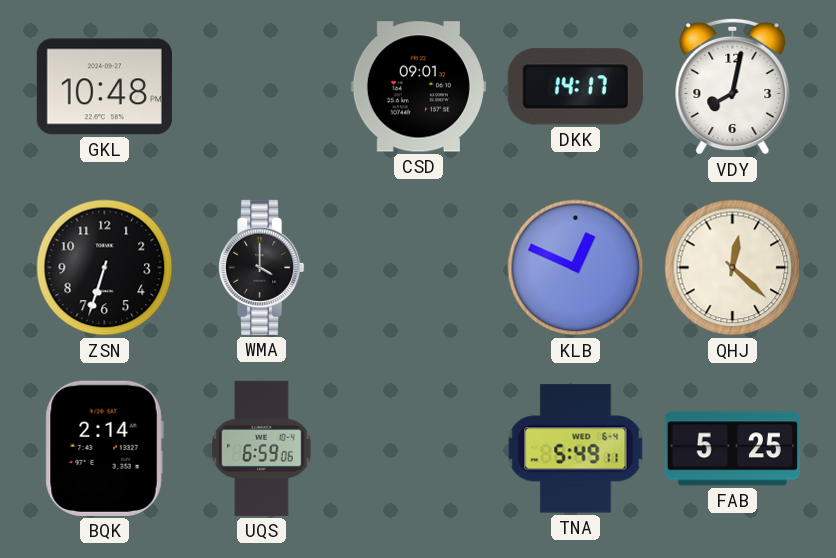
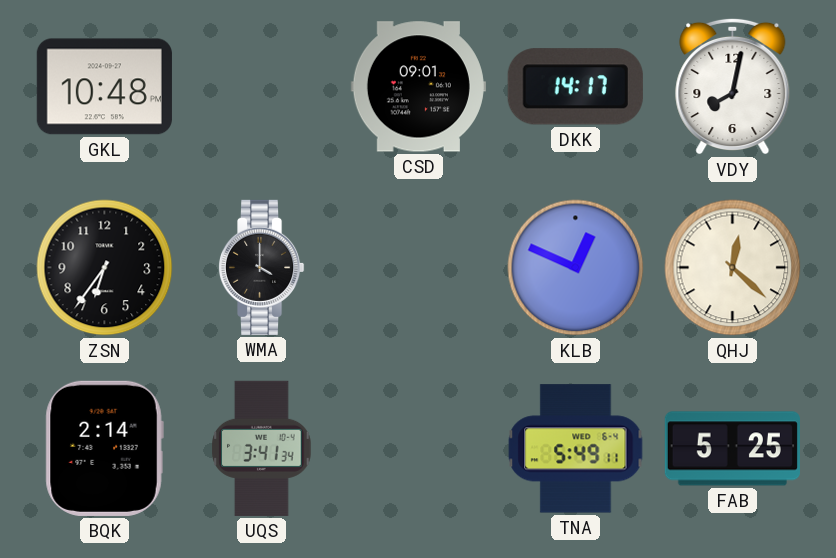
ZSN: 6:33 -> 6:36
UQS: 6:59 -> 3:41
